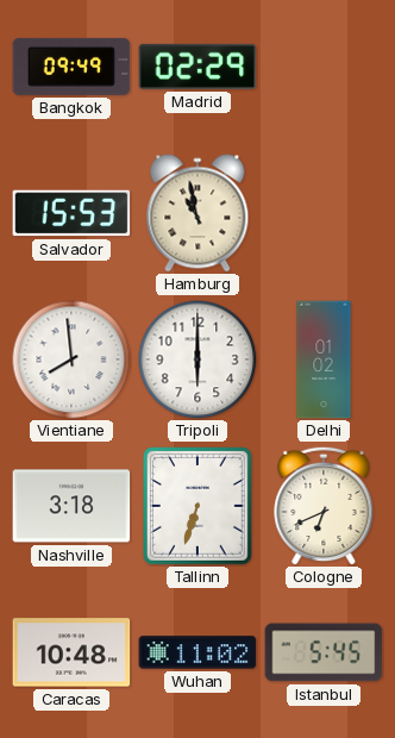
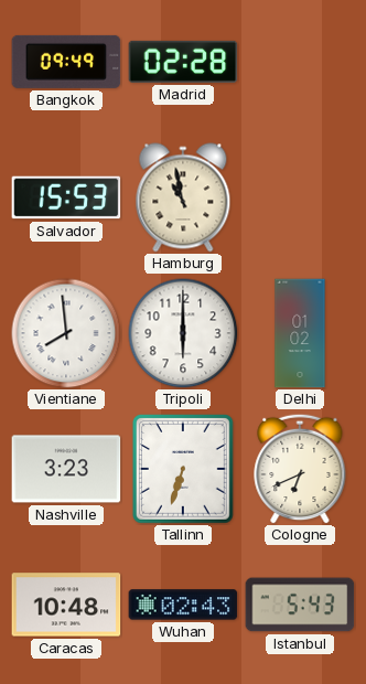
Madrid: 02:29 -> 02:28
Nashville: 3:18 -> 3:23
Wuhan: 11:02 -> 02:43
Istanbul: 5:45 -> 5:43
